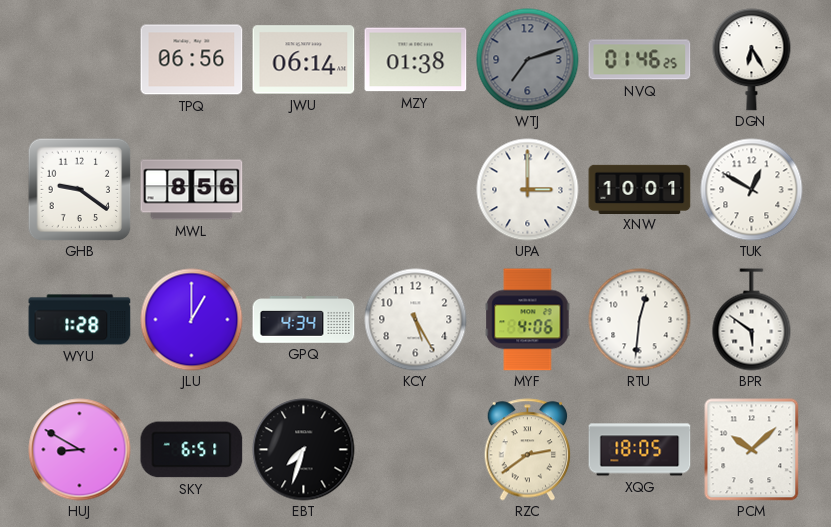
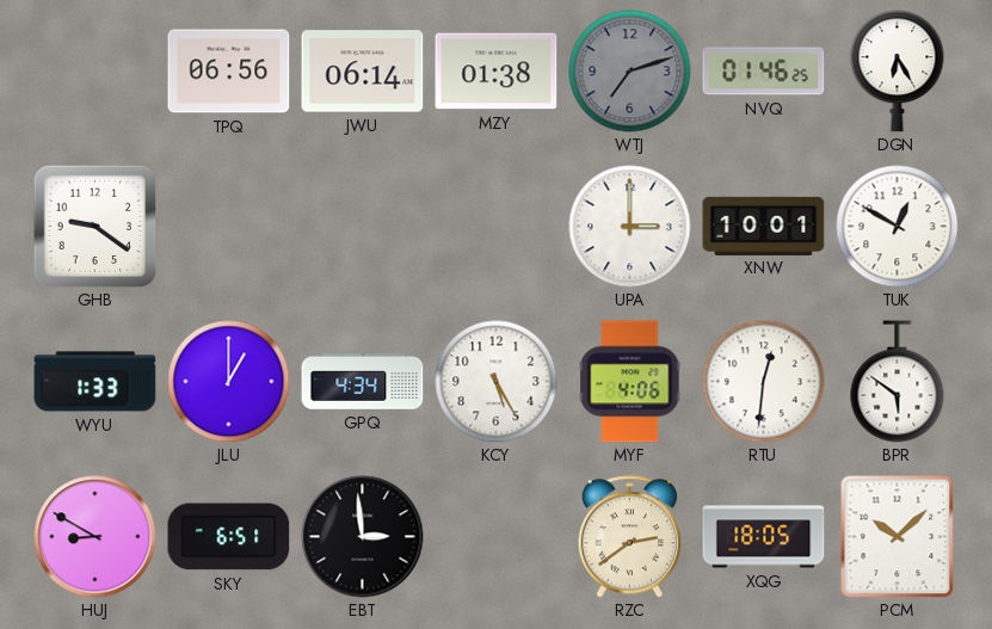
MWL: 8:56 -> none
WYU: 1:28 -> 1:33
EBT: 7:33 -> 2:59
